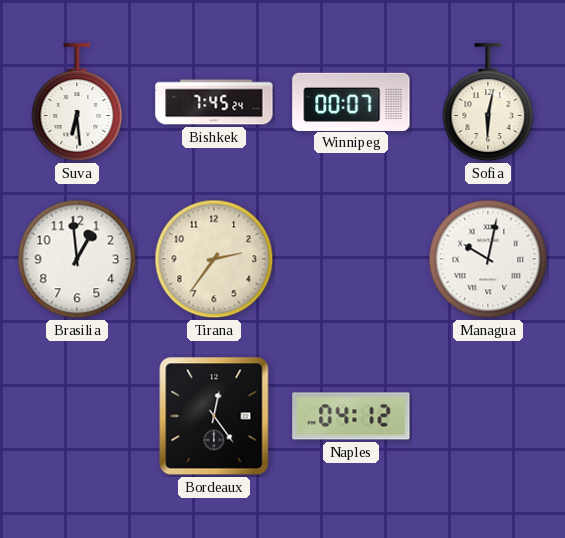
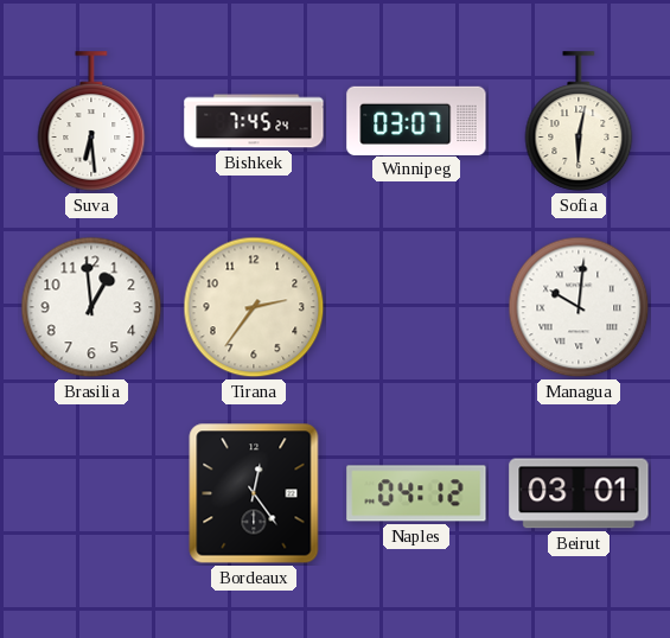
Winnipeg: 00:07 -> 03:07
Managua: 10:02 -> 10:01
Beirut: none -> 03:01
